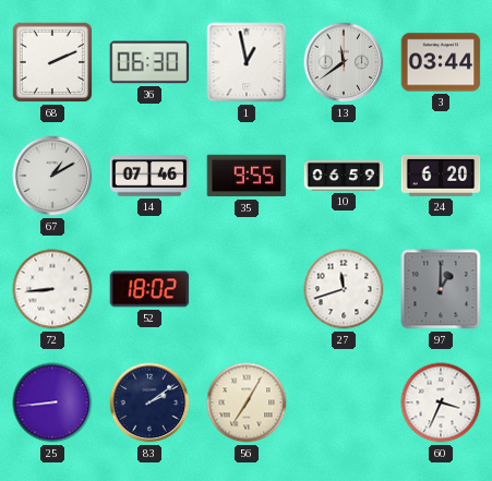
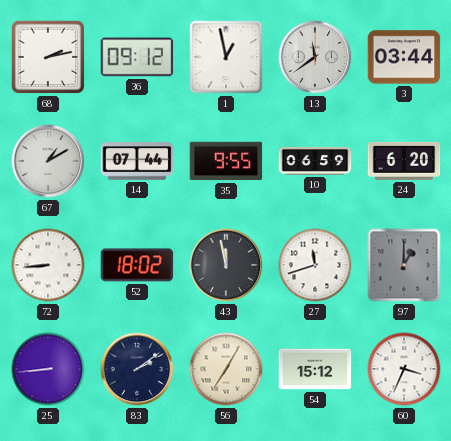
68: 2:11 -> 2:13
36: 06:30 -> 09:12
14: 07:46 -> 07:44
43: none -> 11:58
54: none -> 15:12
